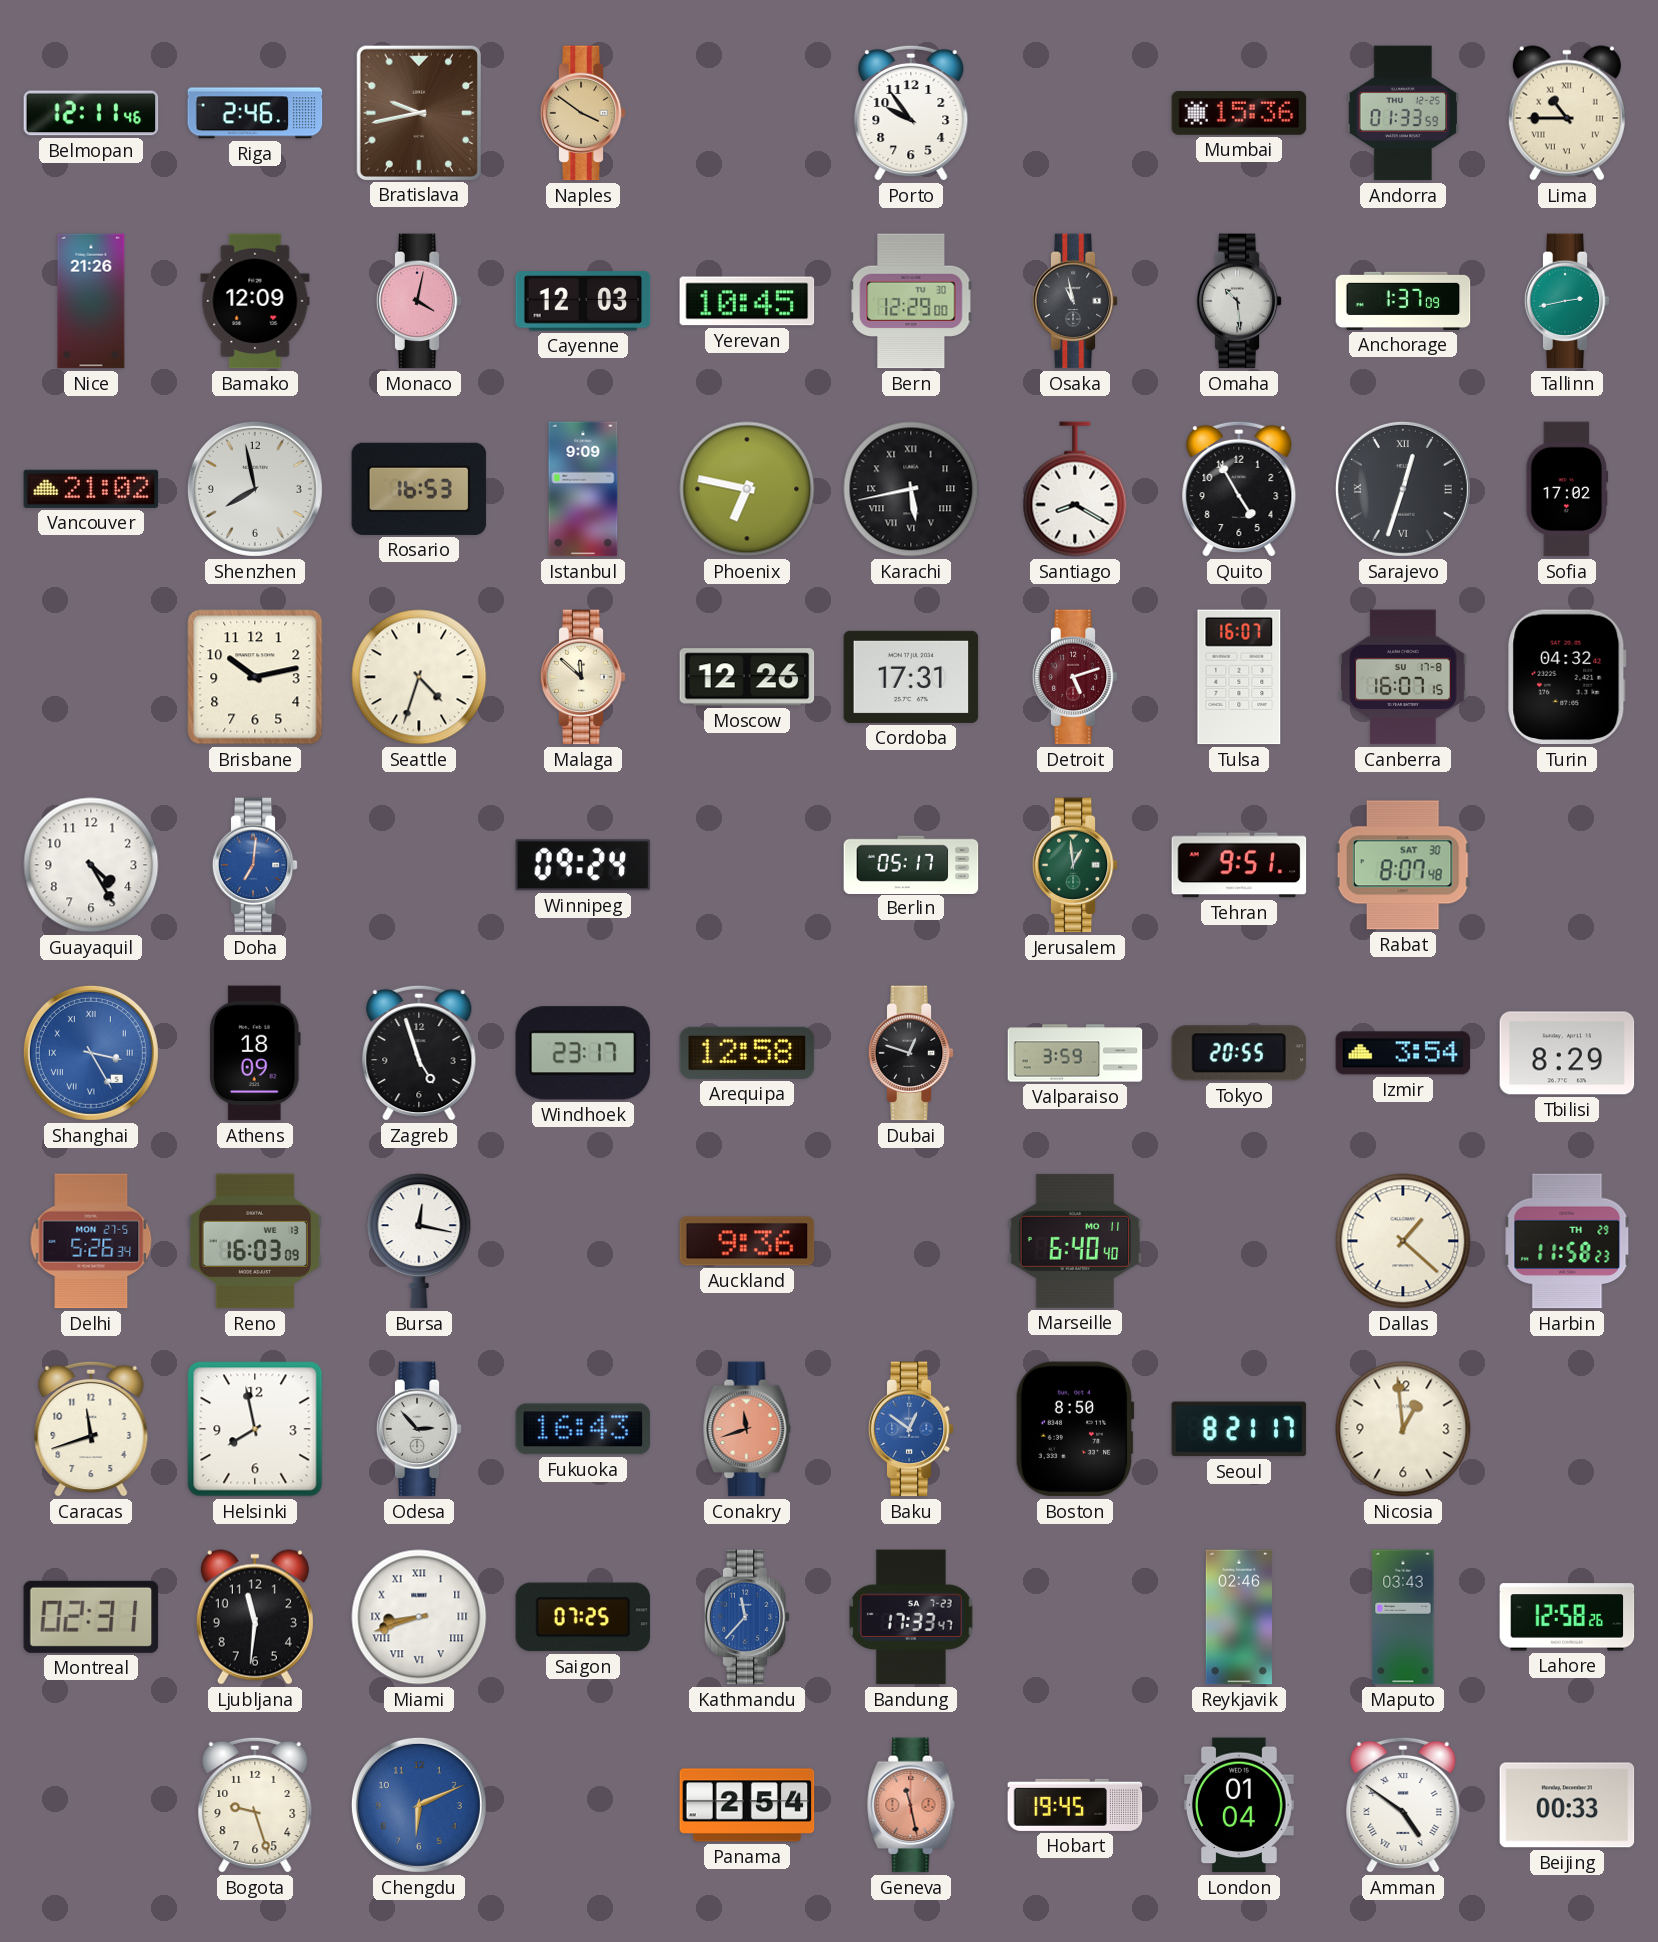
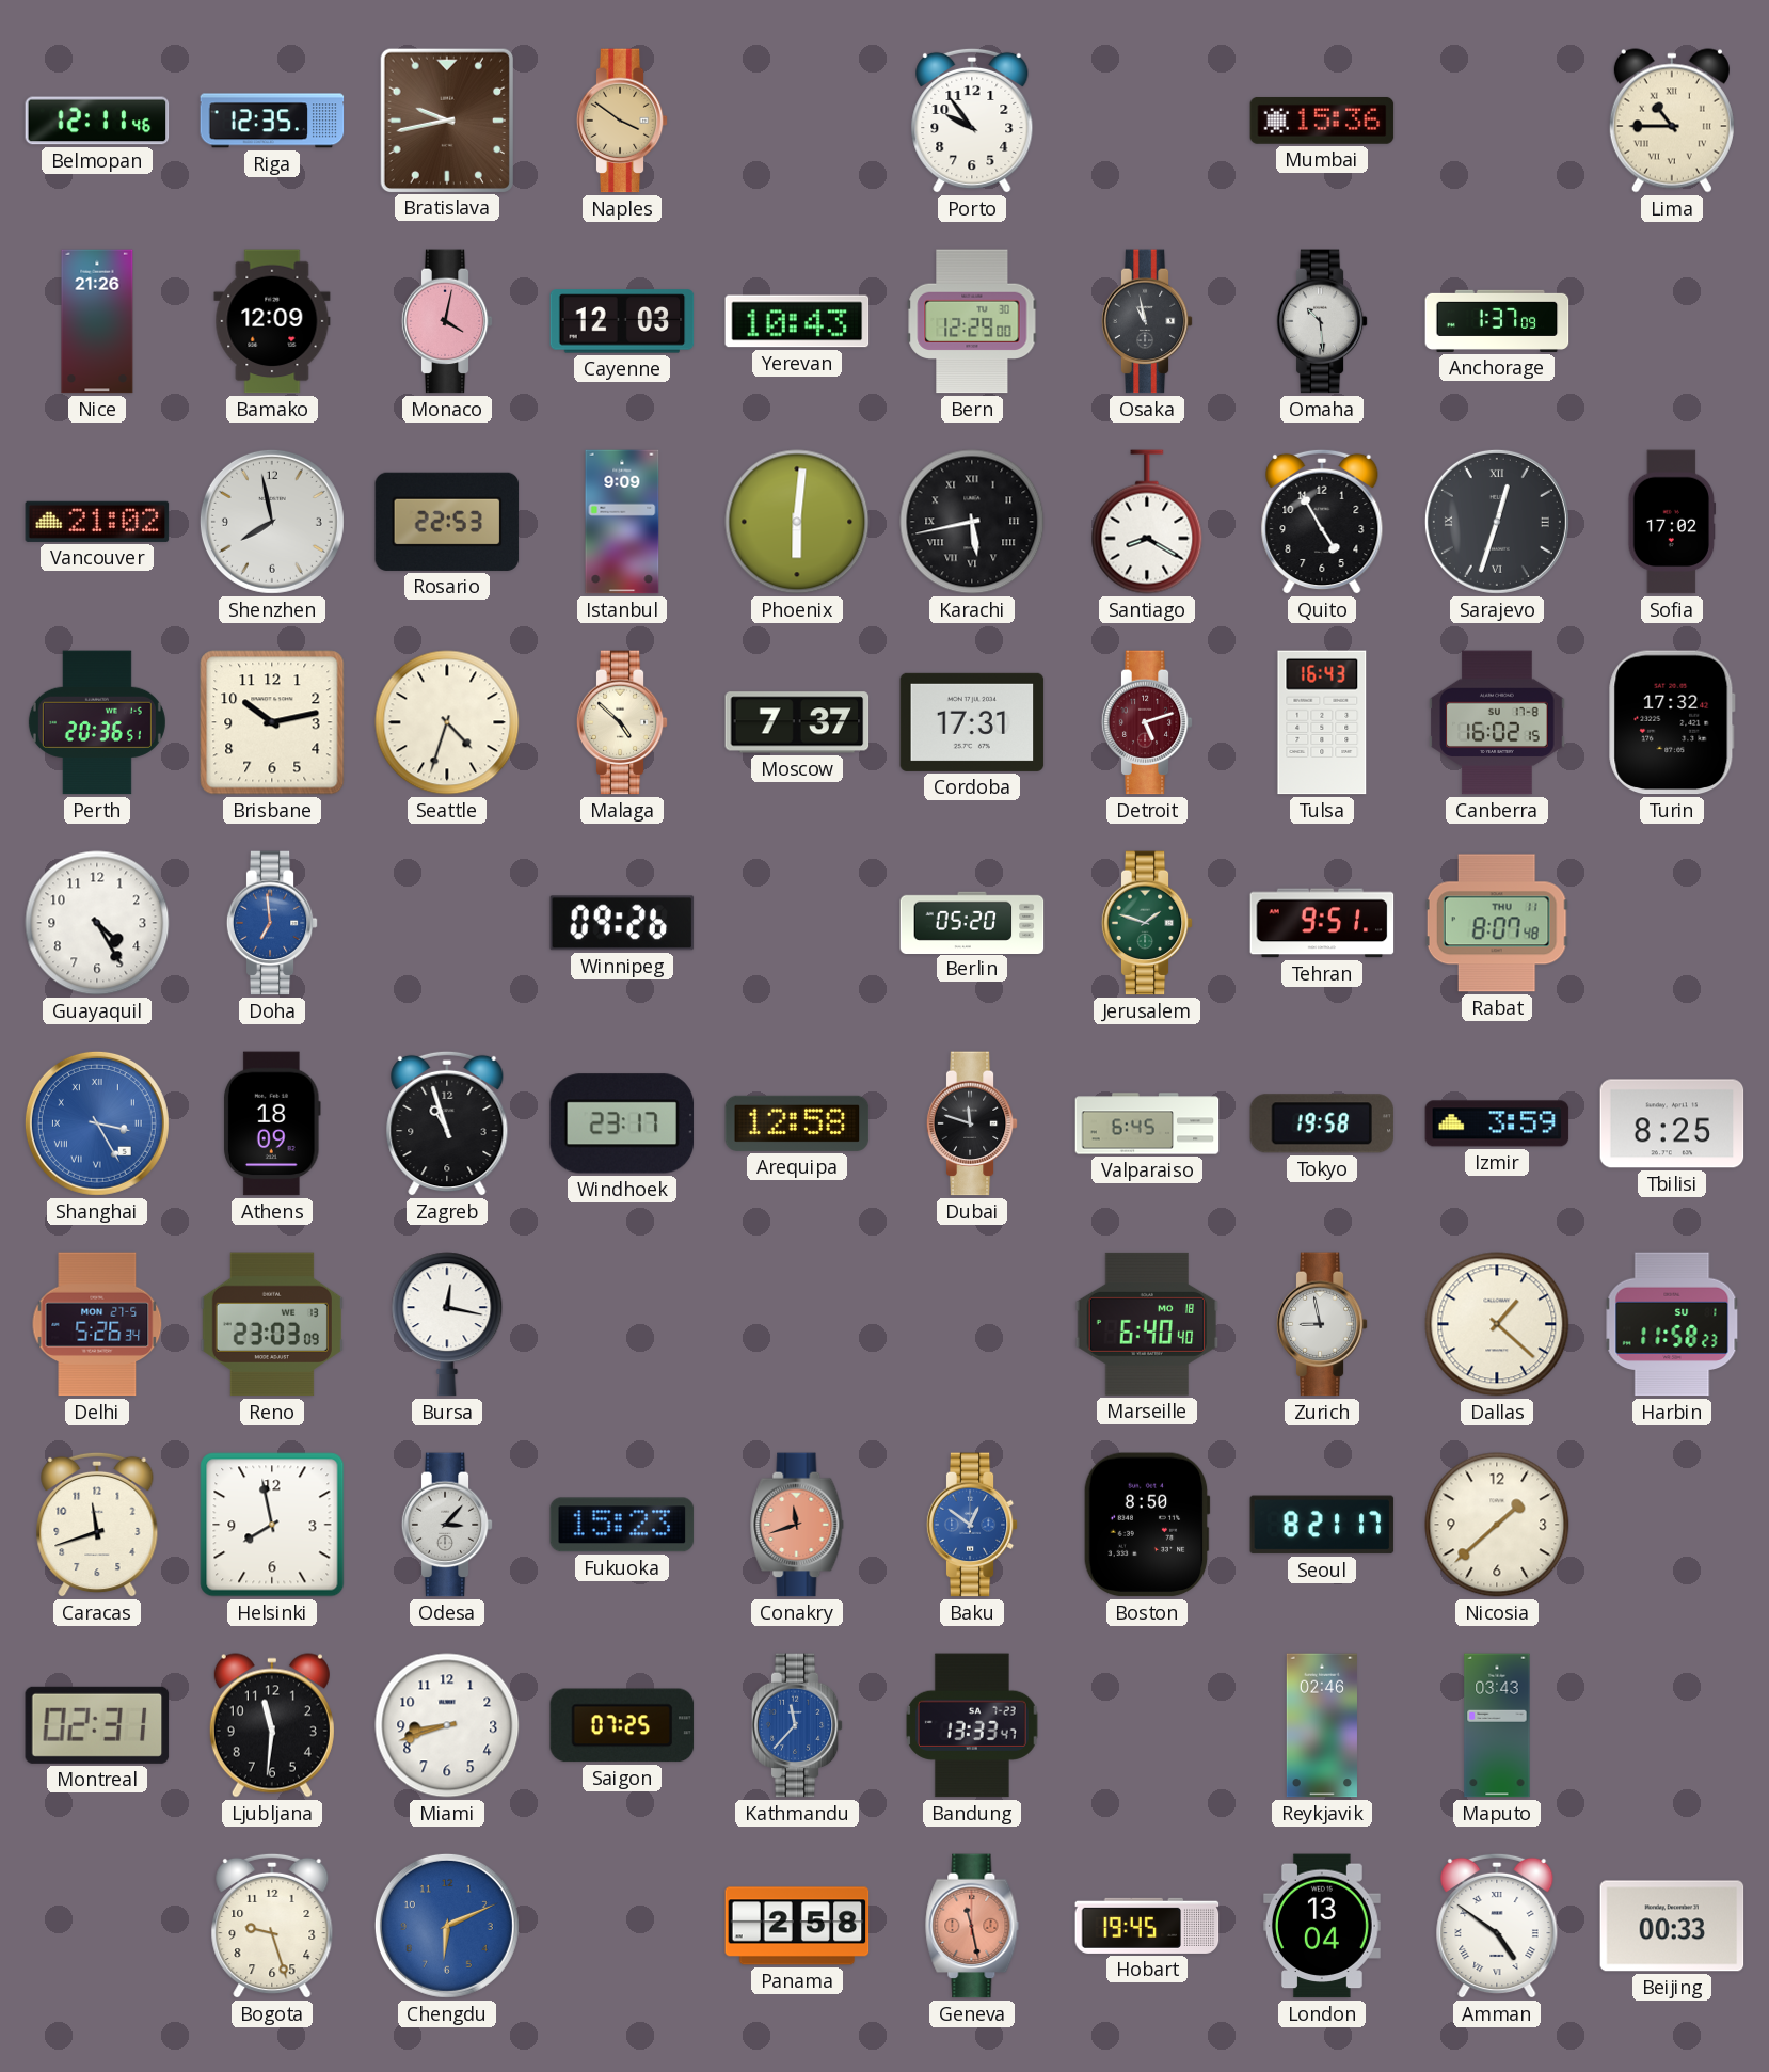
Riga: 2:46 -> 12:35
Andorra: 01:33 -> none
Yerevan: 10:45 -> 10:43
Tallinn: 2:43 -> none
Rosario: 16:53 -> 22:53
Phoenix: 6:47 -> 6:01
Perth: none -> 20:36
Malaga: 11:52 -> 4:52
Moscow: 12:26 -> 7:37
Tulsa: 16:07 -> 16:43
Canberra: 16:07 -> 16:02
Turin: 04:32 -> 17:32
Doha: 7:01 -> 6:59
Winnipeg: 09:24 -> 09:26
Berlin: 05:17 -> 05:20
Jerusalem: 12:59 -> 1:48
Rabat date: SAT 30 -> THU 11
Zagreb: 4:57 -> 10:57
Dubai: 12:48 -> 11:48
Valparaiso: 3:59 -> 6:45
Tokyo: 20:55 -> 19:58
Izmir: 3:54 -> 3:59
Tbilisi: 8:29 -> 8:25
Reno: 16:03 -> 23:03
Auckland: 9:36 -> none
Marseille date: MO 11 -> MO 18
Zurich: none -> 8:58
Harbin date: TH 29 -> SU 1
Odesa: 2:53 -> 3:07
Fukuoka: 16:43 -> 15:23
Nicosia: 12:59 -> 1:38
Miami numerals: Roman -> Arabic
Bandung: 17:33 -> 13:33
Lahore: 12:58 -> none
Panama: 2:54 -> 2:58
London: 01:04 -> 13:04
